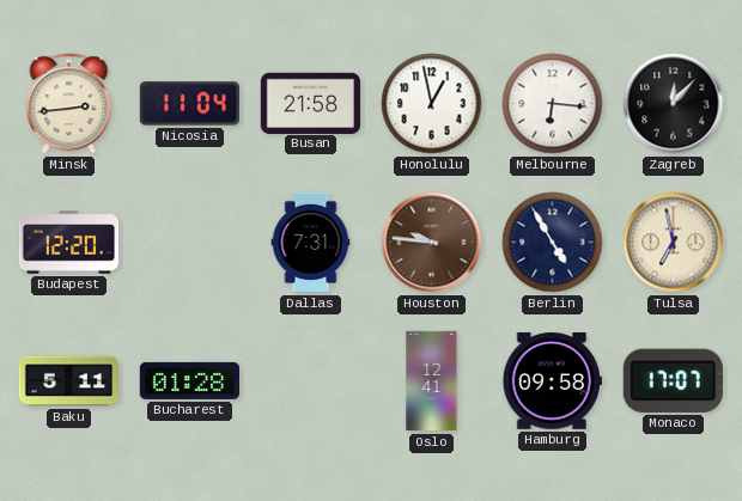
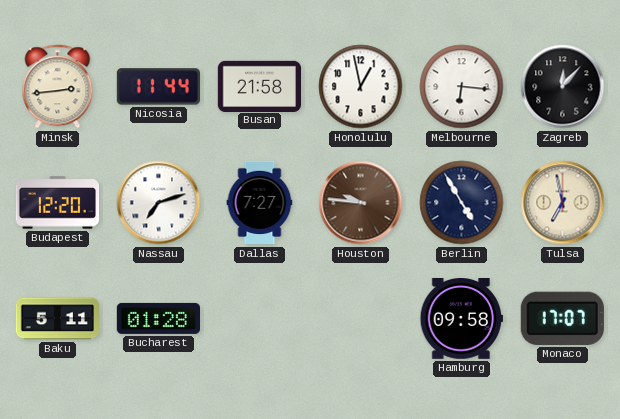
Nicosia: 11:04 -> 11:44
Nassau: none -> 7:12
Dallas: 7:31 -> 7:27
Oslo: 12:41 -> none
